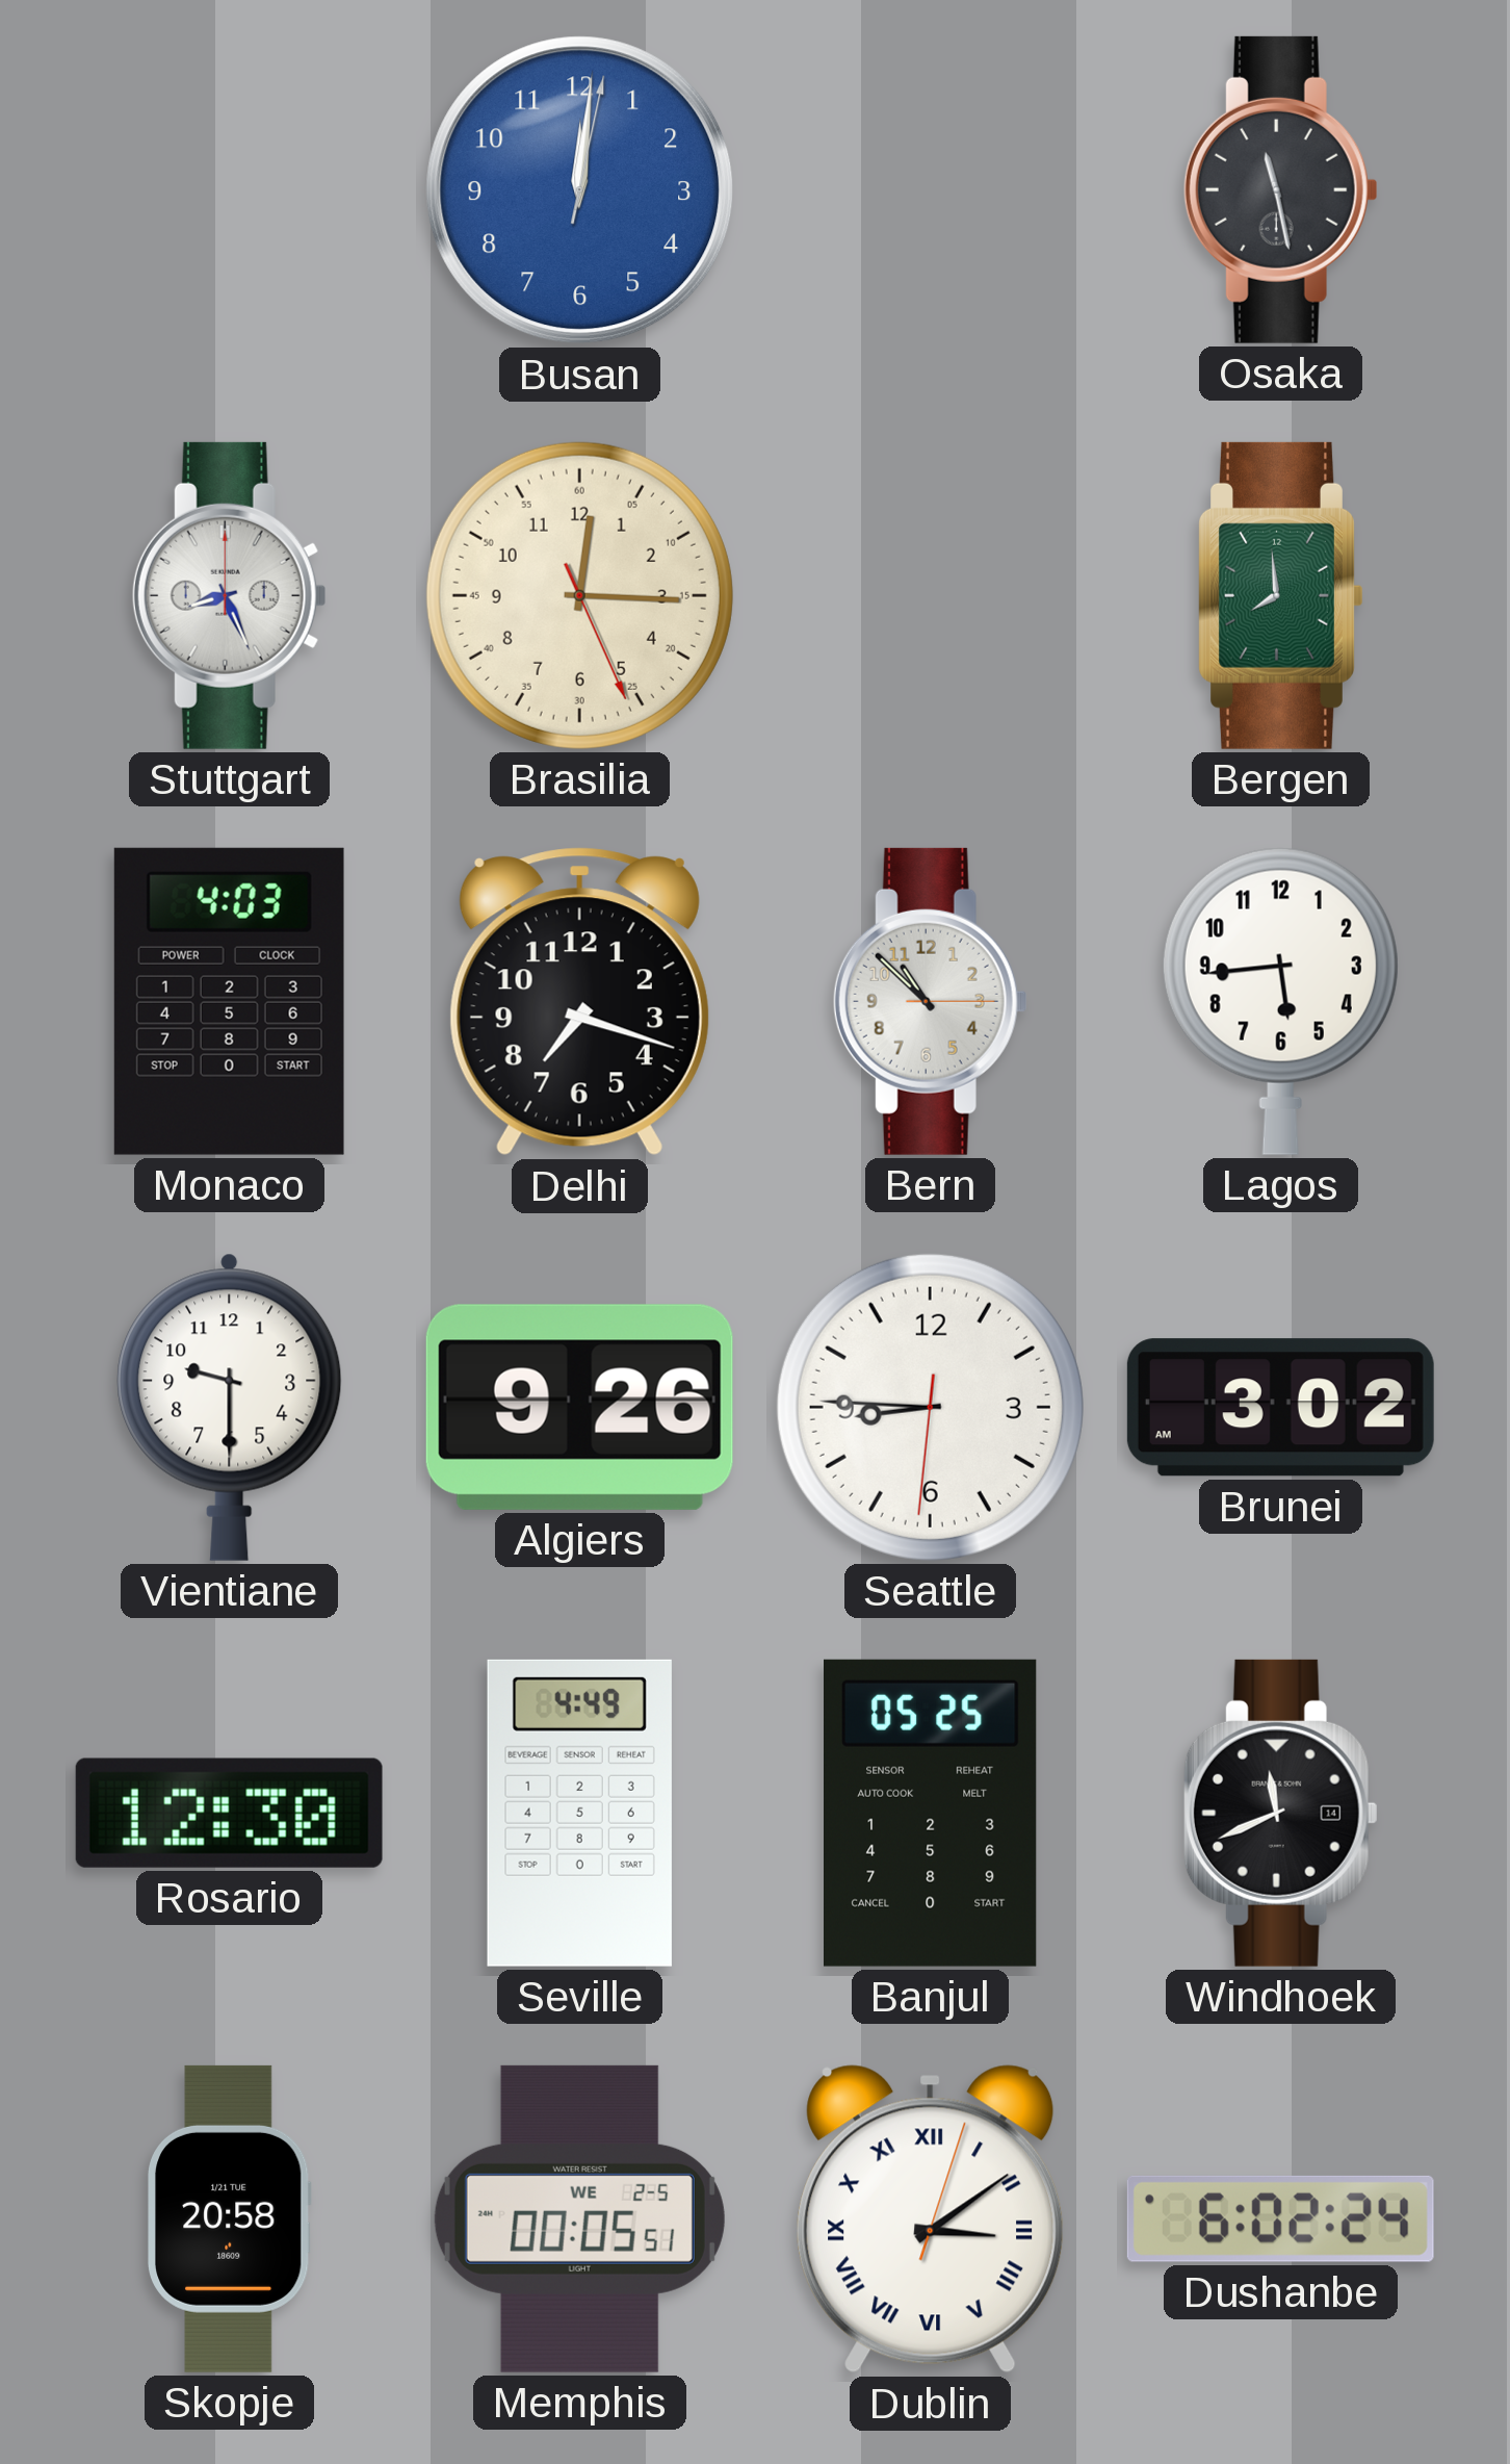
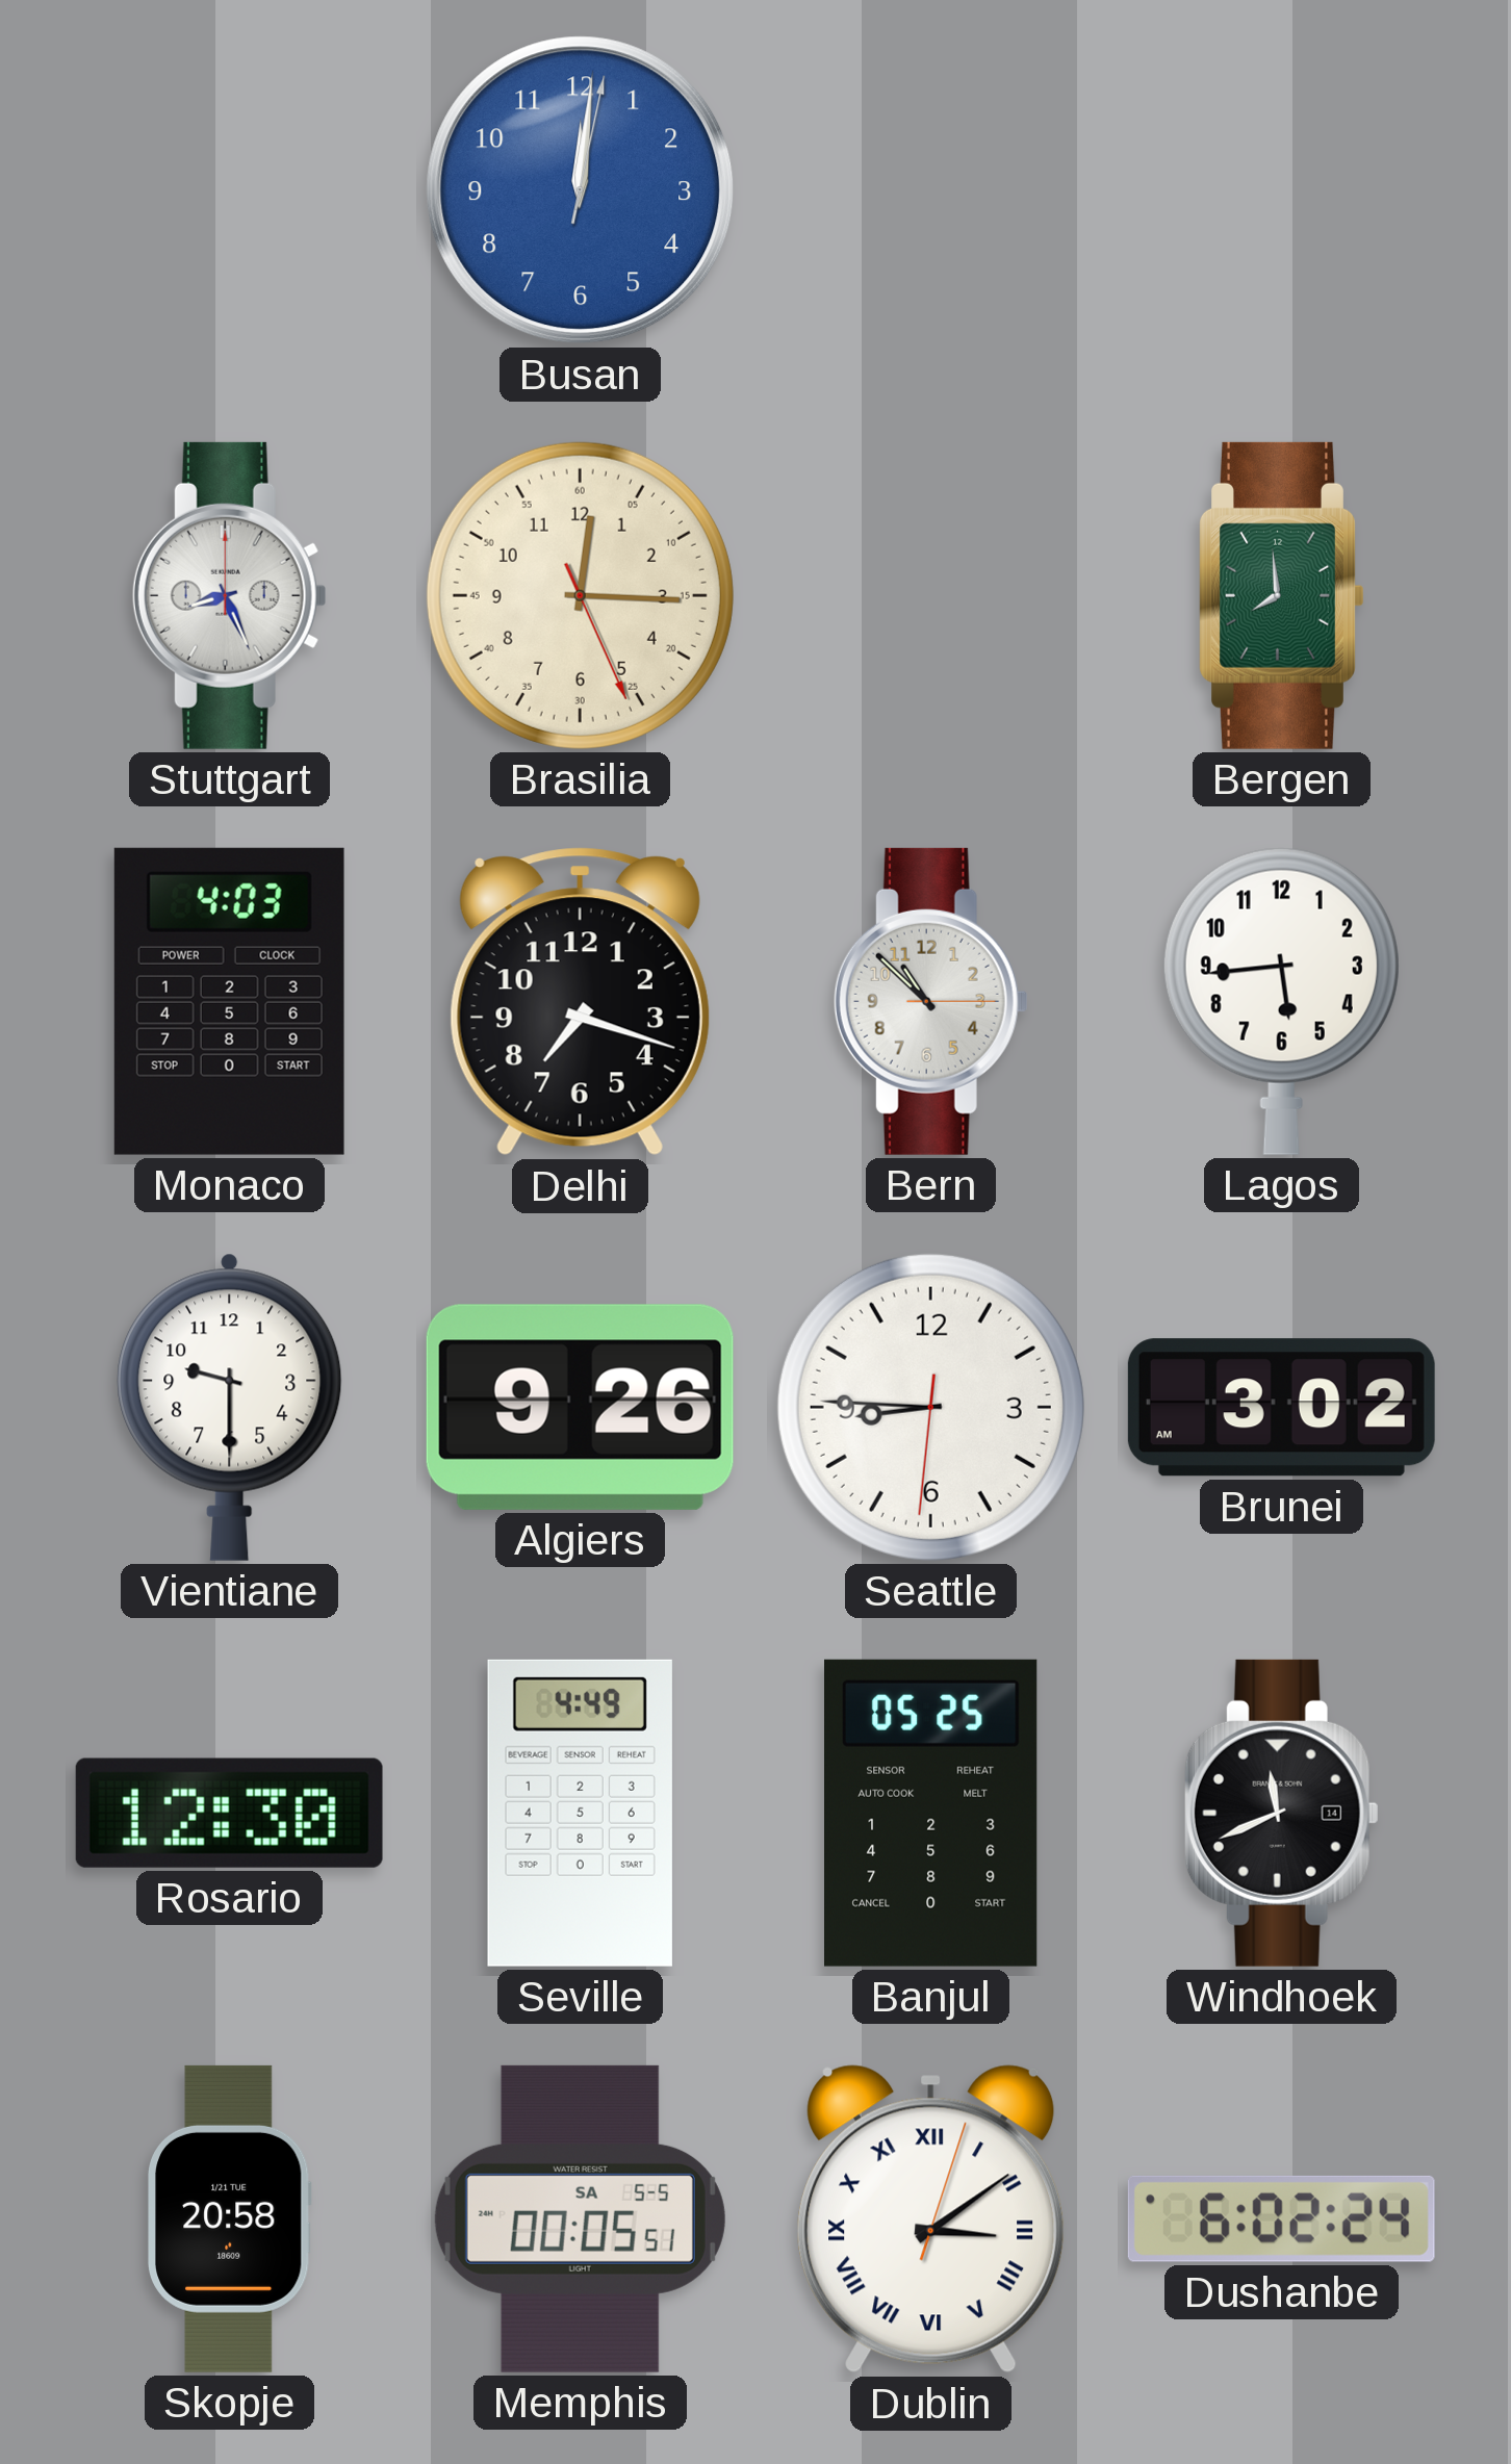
Osaka: 11:28 -> none
Memphis date: WE 2-5 -> SA 5-5
